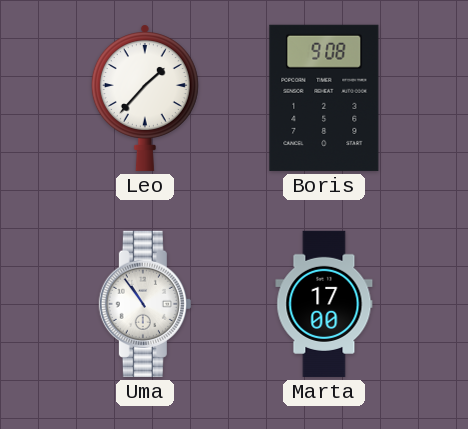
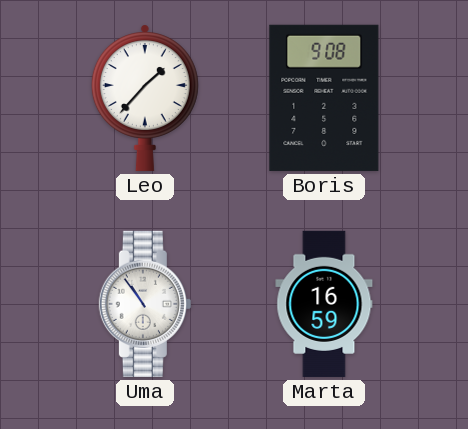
Marta: 17:00 -> 16:59
